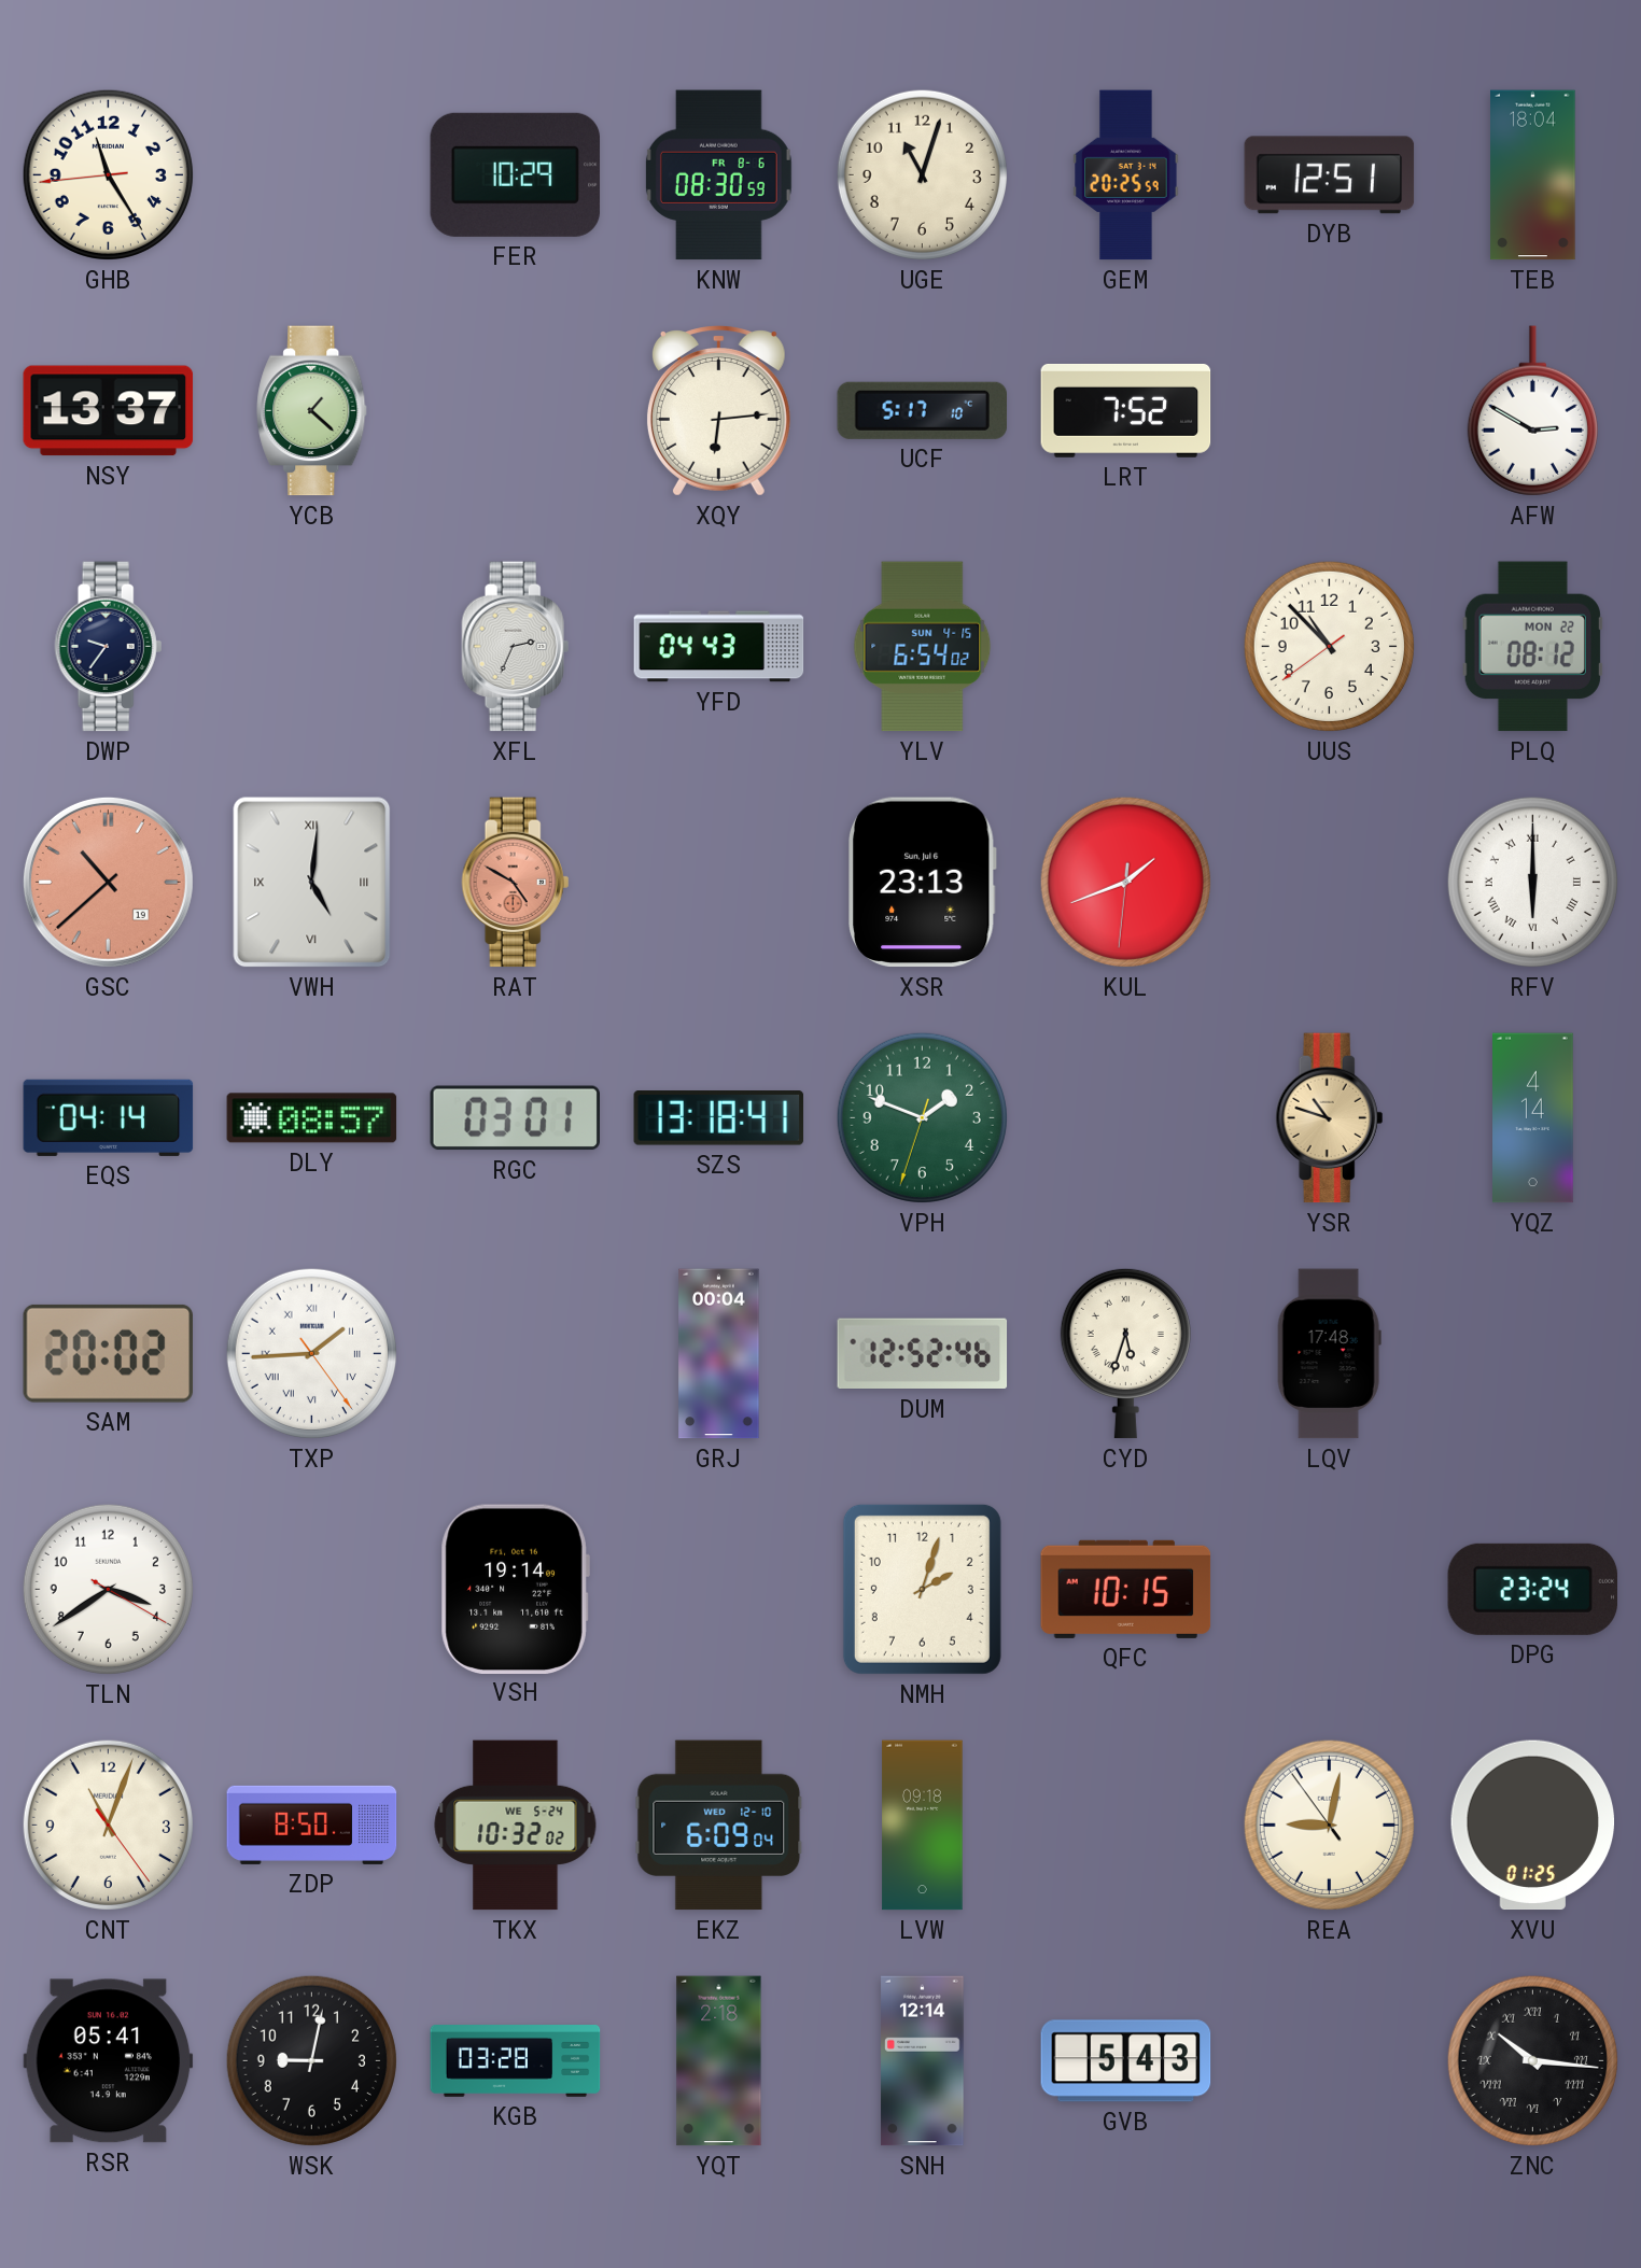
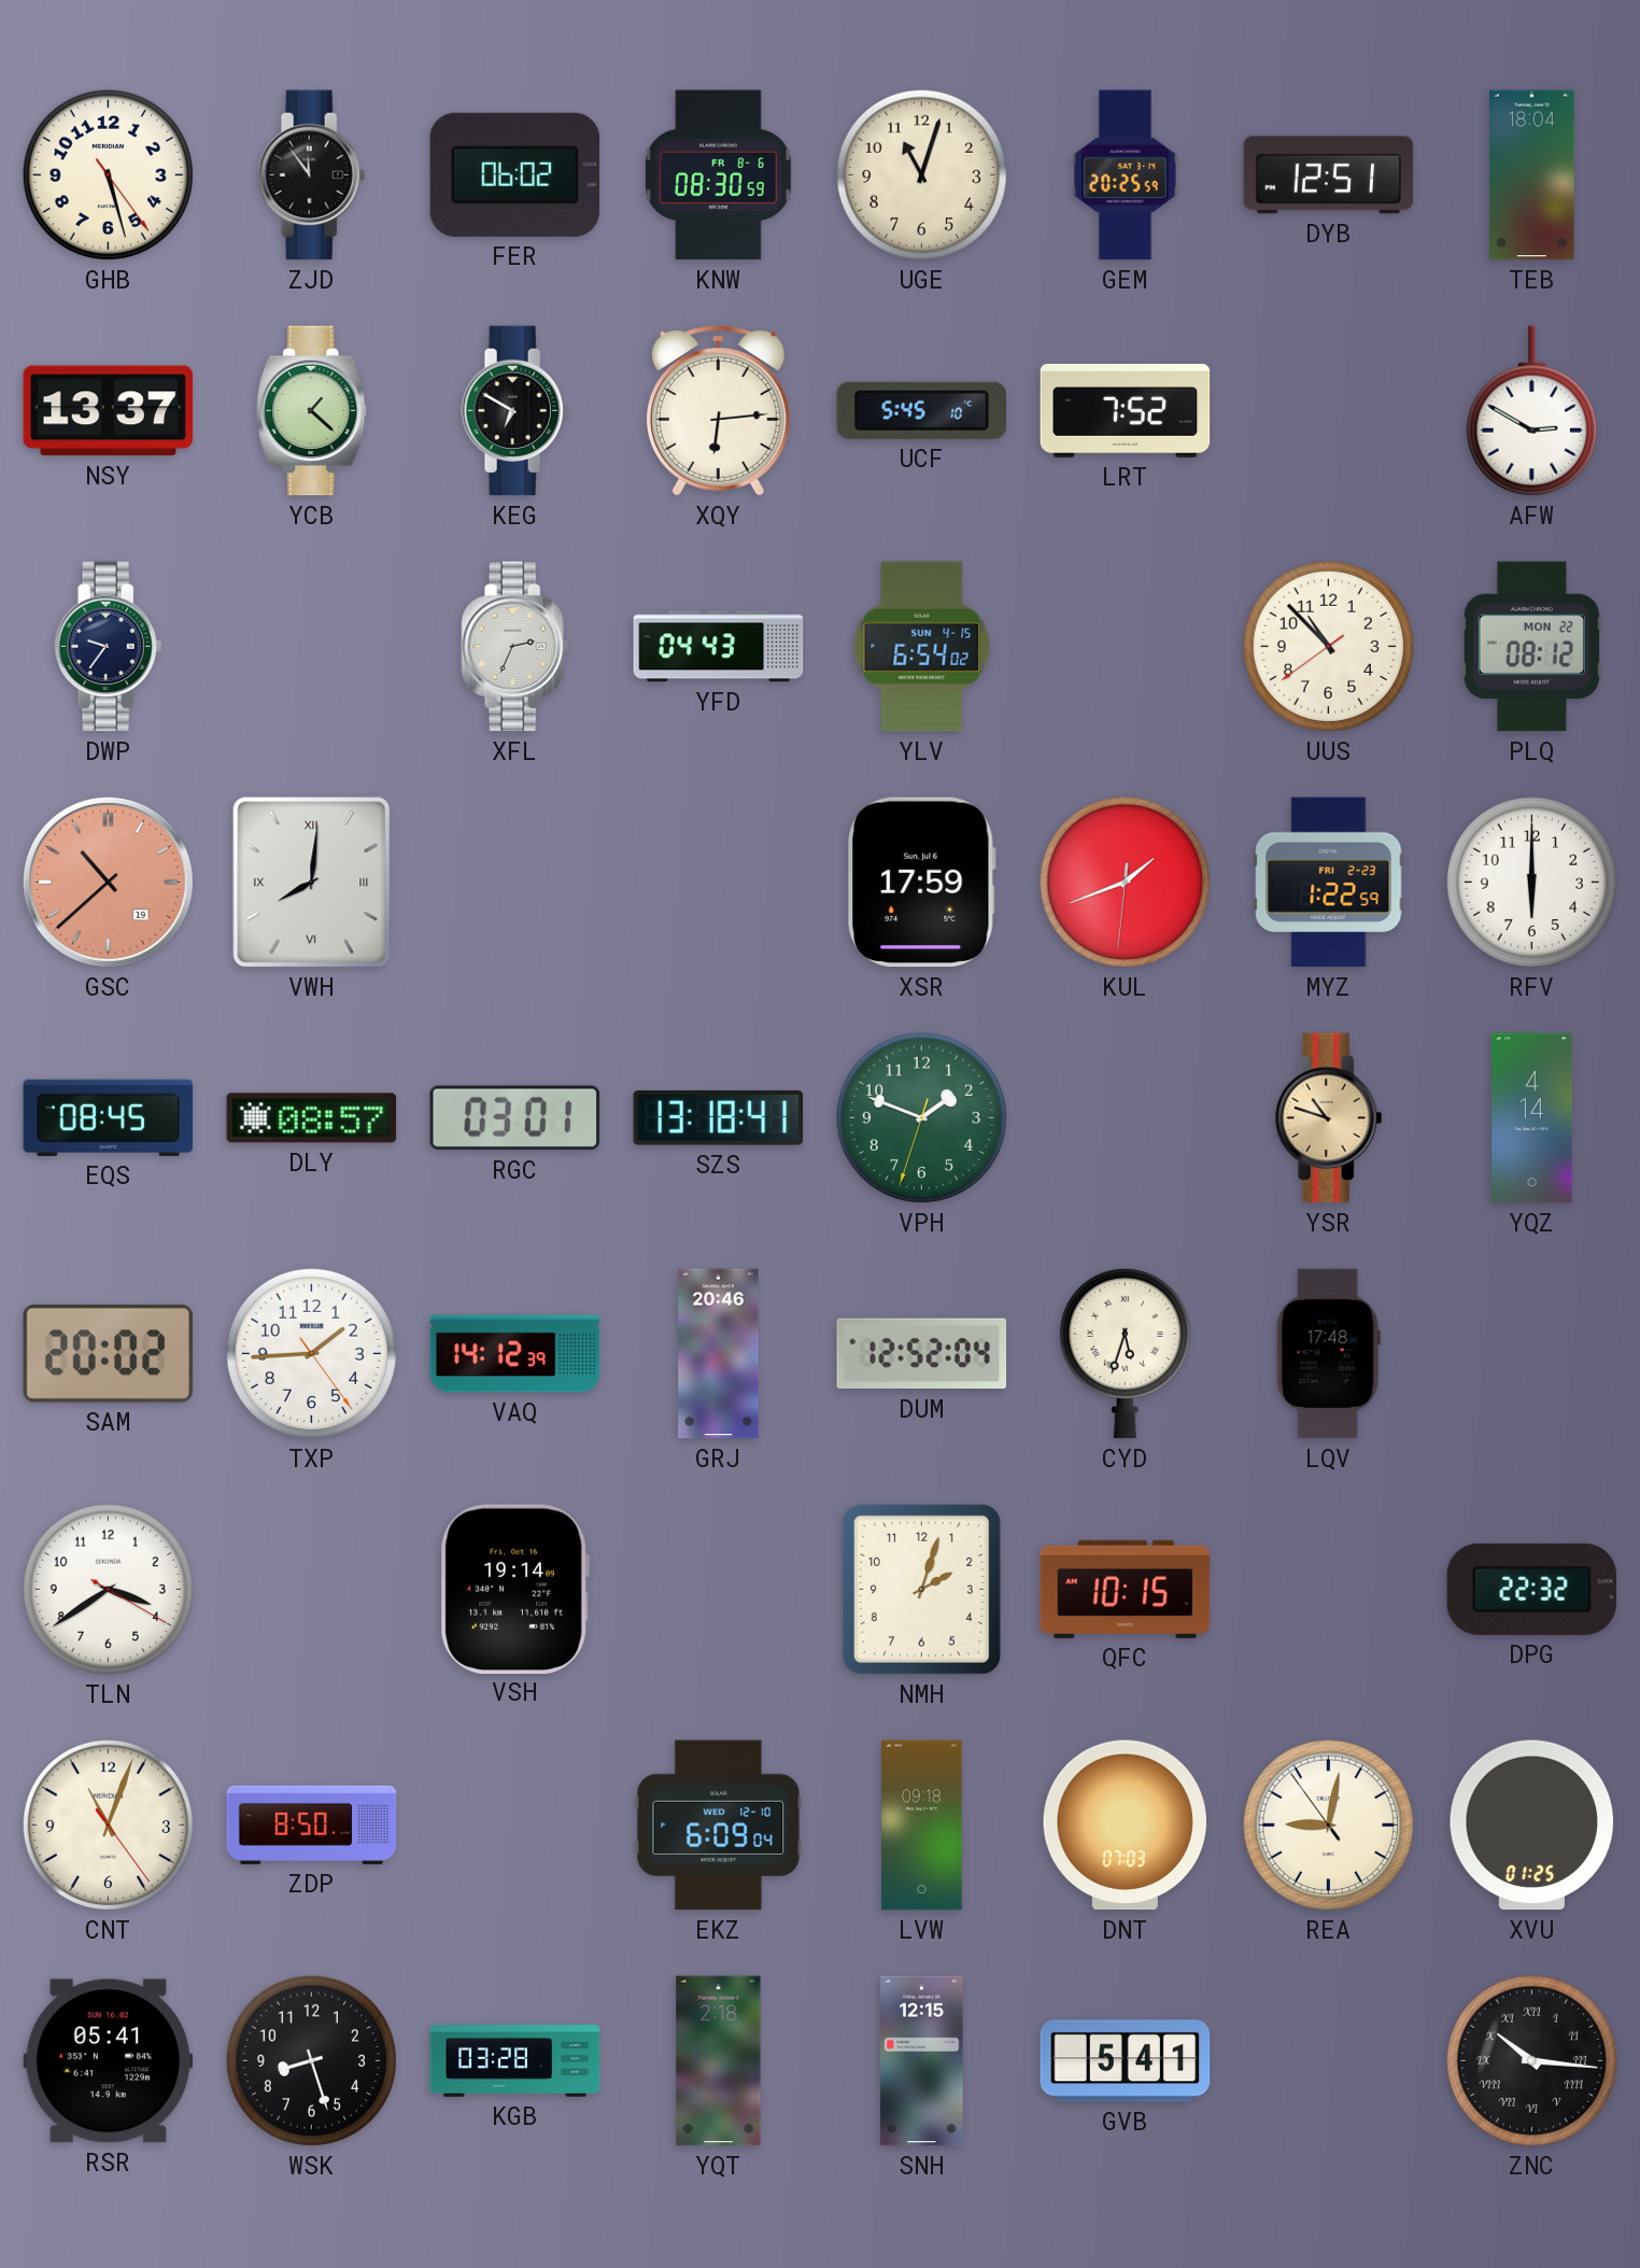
GHB: 11:24 -> 5:27
ZJD: none -> 11:54
FER: 10:29 -> 06:02
KEG: none -> 6:50
UCF: 5:17 -> 5:45
VWH: 5:01 -> 8:01
RAT: 4:50 -> none
XSR: 23:13 -> 17:59
MYZ: none -> 1:22
RFV numerals: Roman -> Arabic
EQS: 04:14 -> 08:45
TXP numerals: Roman -> Arabic
VAQ: none -> 14:12
GRJ: 00:04 -> 20:46
DUM: 12:52:46 -> 12:52:04
DPG: 23:24 -> 22:32
TKX: 10:32 -> none
DNT: none -> 07:03
WSK: 9:02 -> 8:27
SNH: 12:14 -> 12:15
GVB: 5:43 -> 5:41
